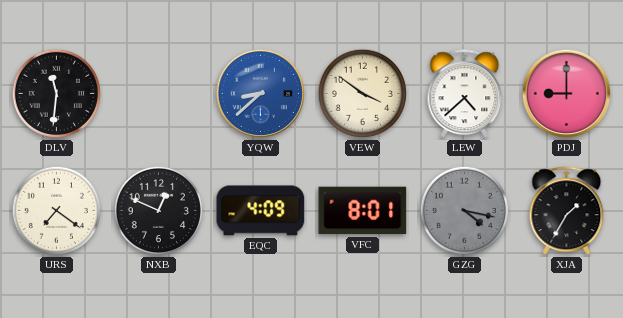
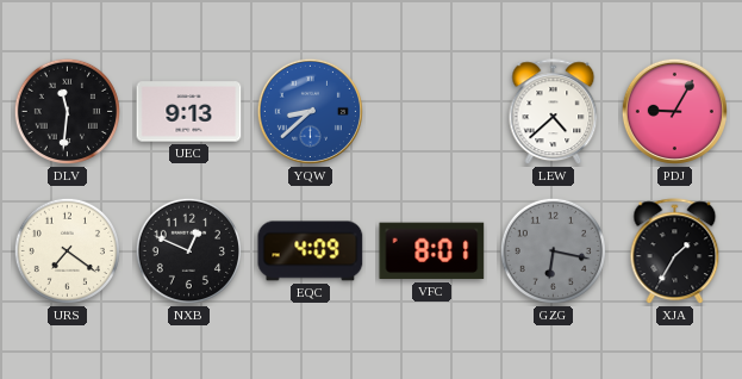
UEC: none -> 9:13
VEW: 3:51 -> none
PDJ: 9:00 -> 9:05
GZG: 4:17 -> 6:17
